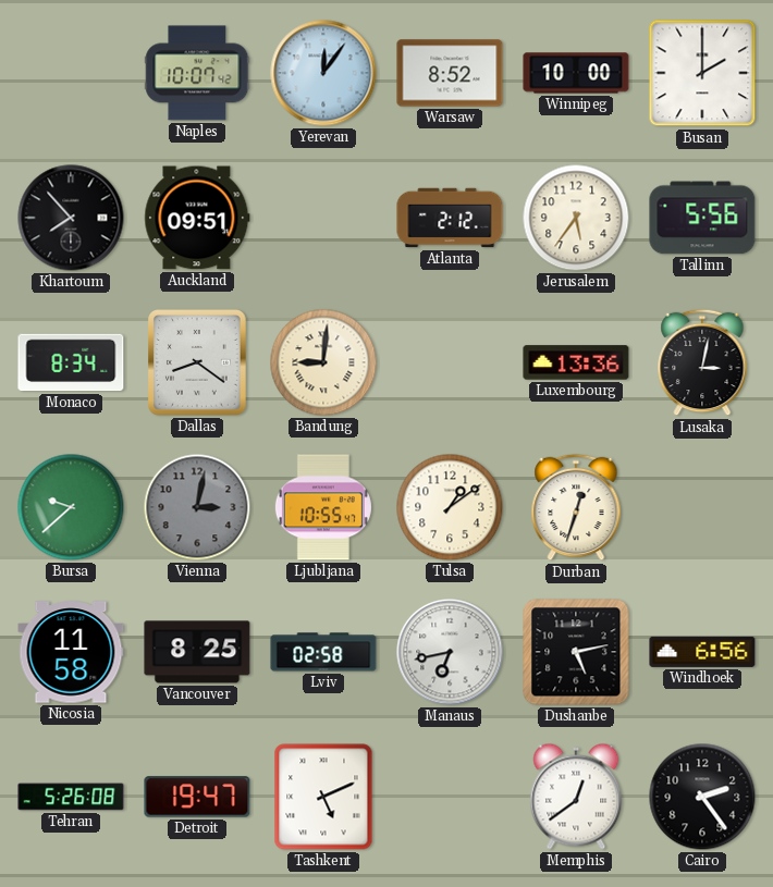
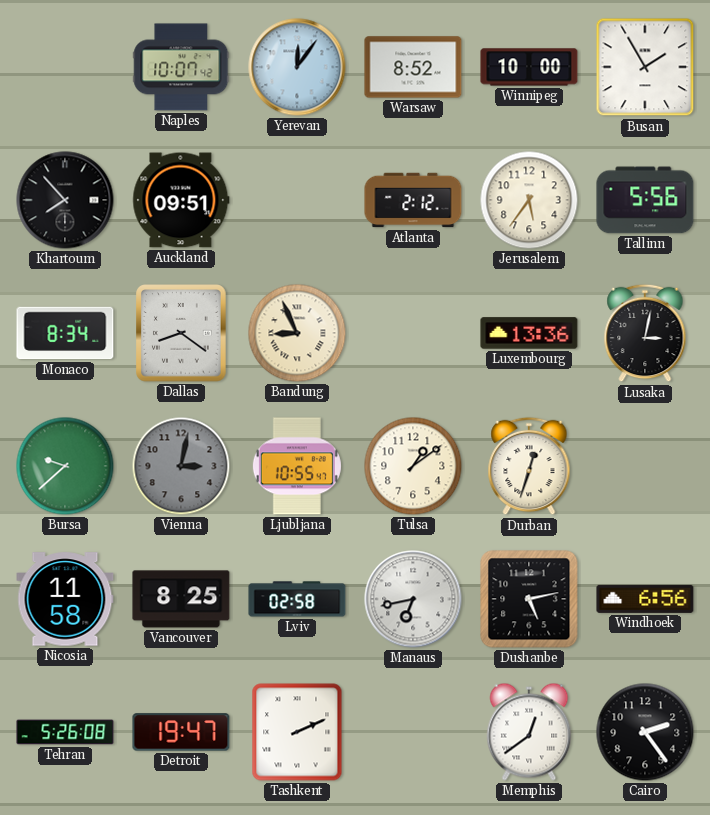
Busan: 2:00 -> 1:55
Bandung: 9:01 -> 8:56
Tashkent: 5:11 -> 2:11
